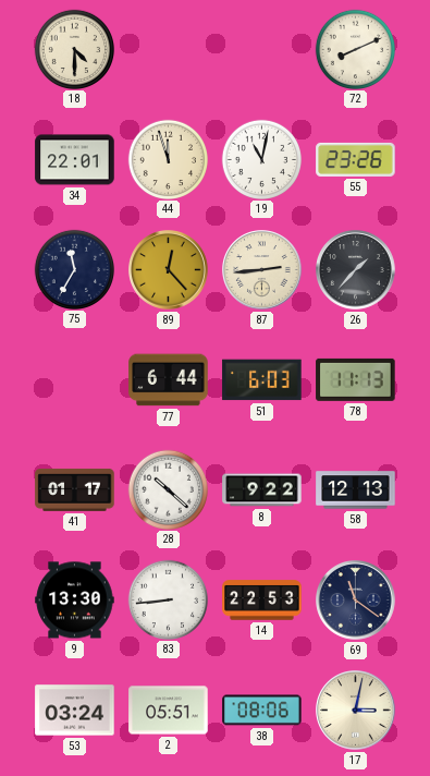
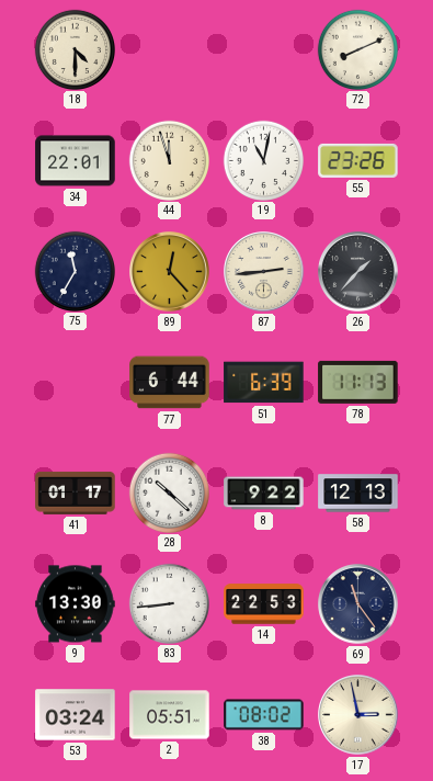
51: 6:03 -> 6:39
69: 11:21 -> 11:24
38: 08:06 -> 08:02
17: 3:02 -> 2:58
